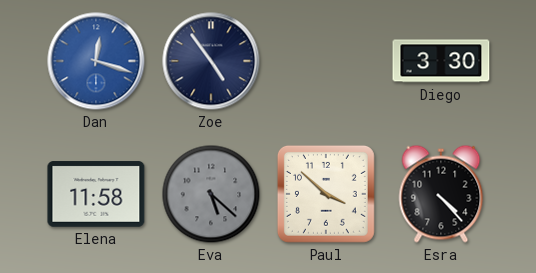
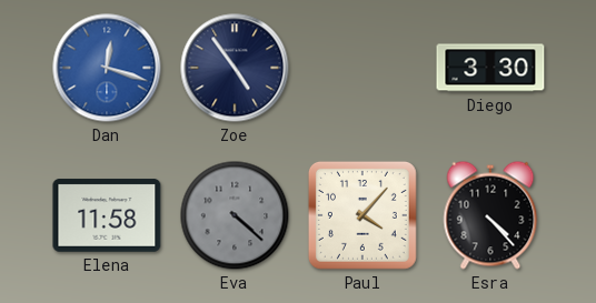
Eva: 5:22 -> 4:22
Paul: 3:52 -> 4:07
